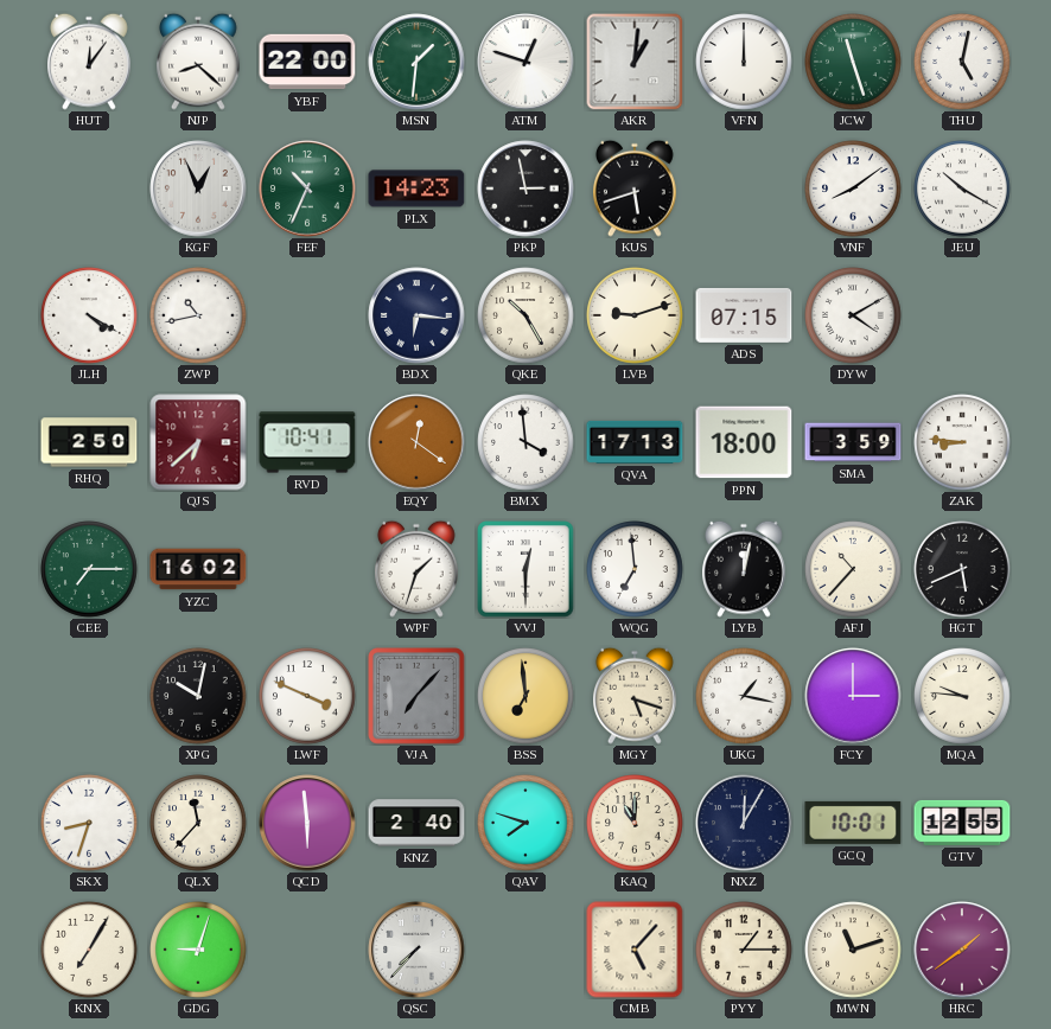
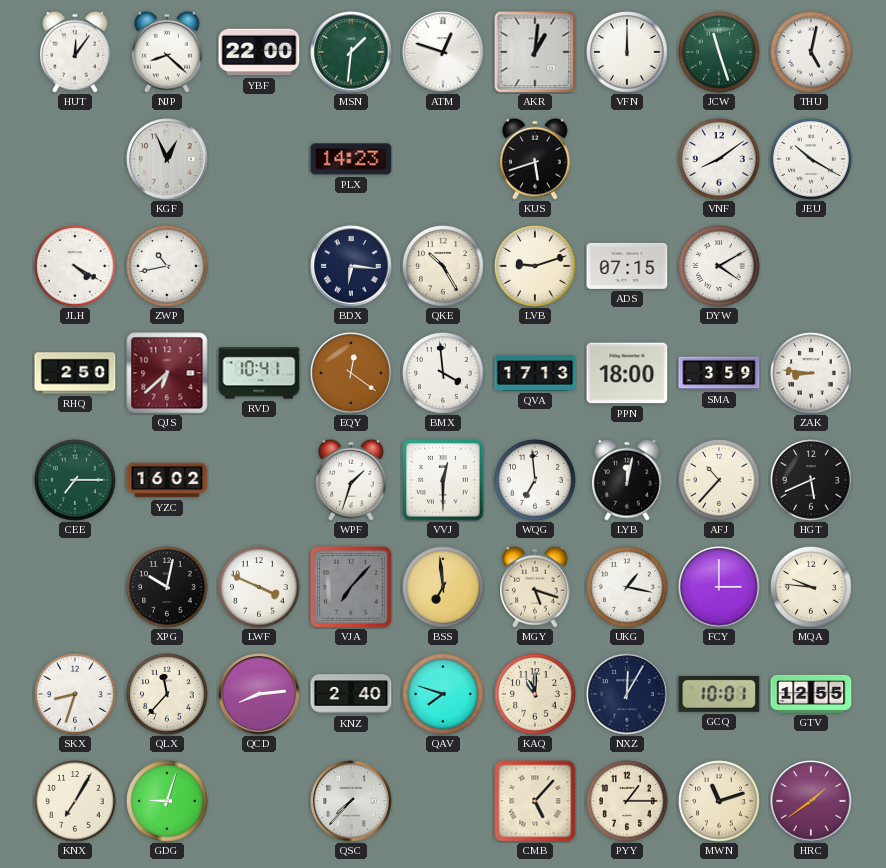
FEF: 10:34 -> none
PKP: 2:58 -> none
QCD: 5:59 -> 8:14
